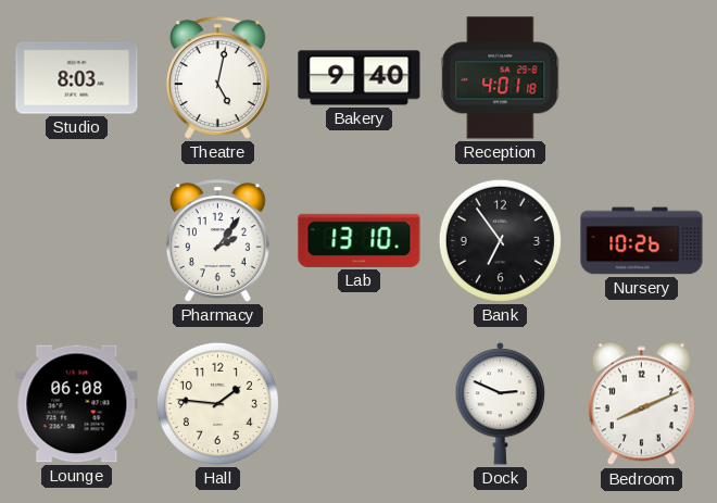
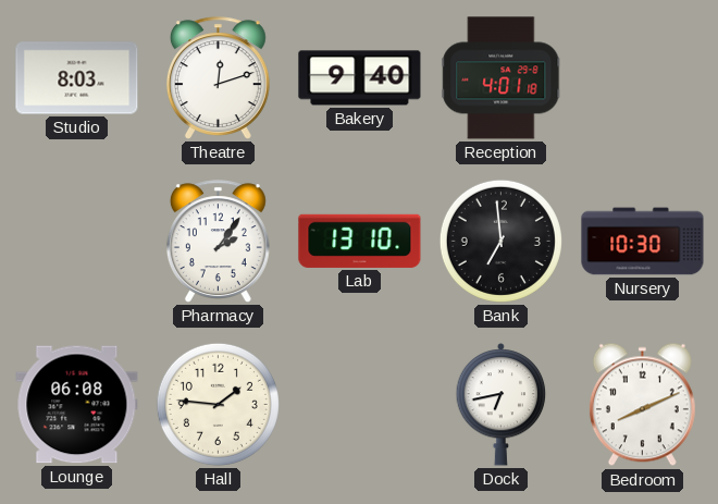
Theatre: 5:02 -> 12:12
Bank: 6:54 -> 6:59
Nursery: 10:26 -> 10:30
Dock: 2:49 -> 6:43
